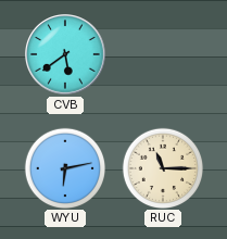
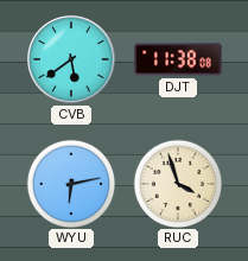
DJT: none -> 11:38
RUC: 11:15 -> 3:57
